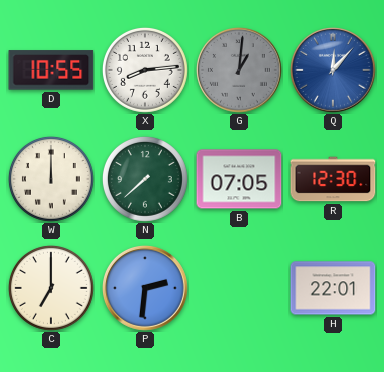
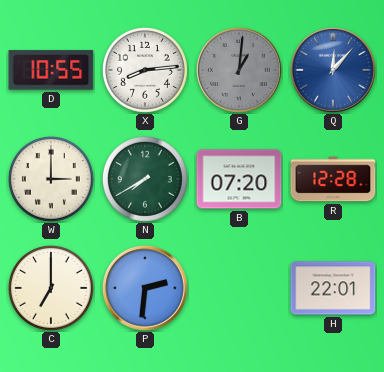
W: 12:00 -> 3:00
N: 7:38 -> 7:40
B: 07:05 -> 07:20
R: 12:30 -> 12:28
